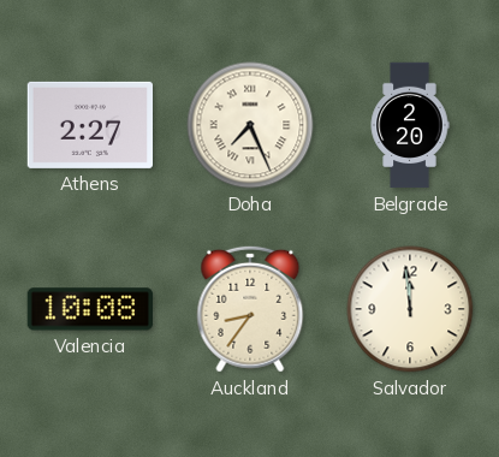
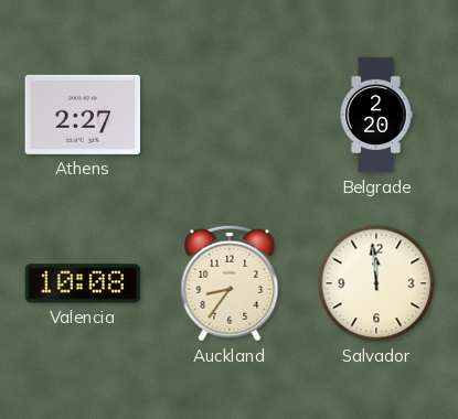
Doha: 7:26 -> none
